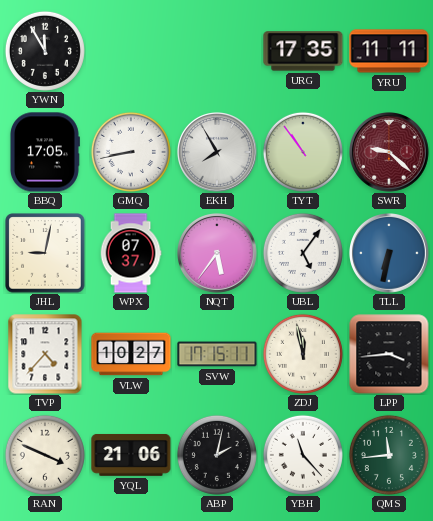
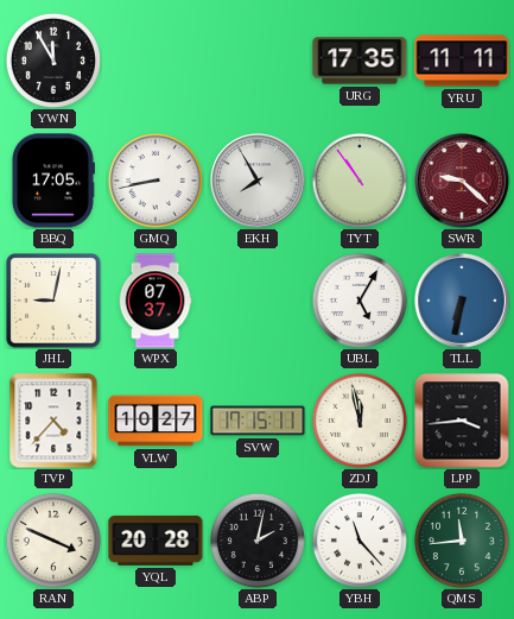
NQT: 5:36 -> none
UBL: 5:06 -> 5:05
YQL: 21:06 -> 20:28
